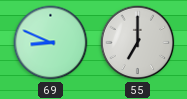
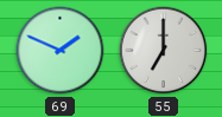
69: 8:49 -> 1:49
